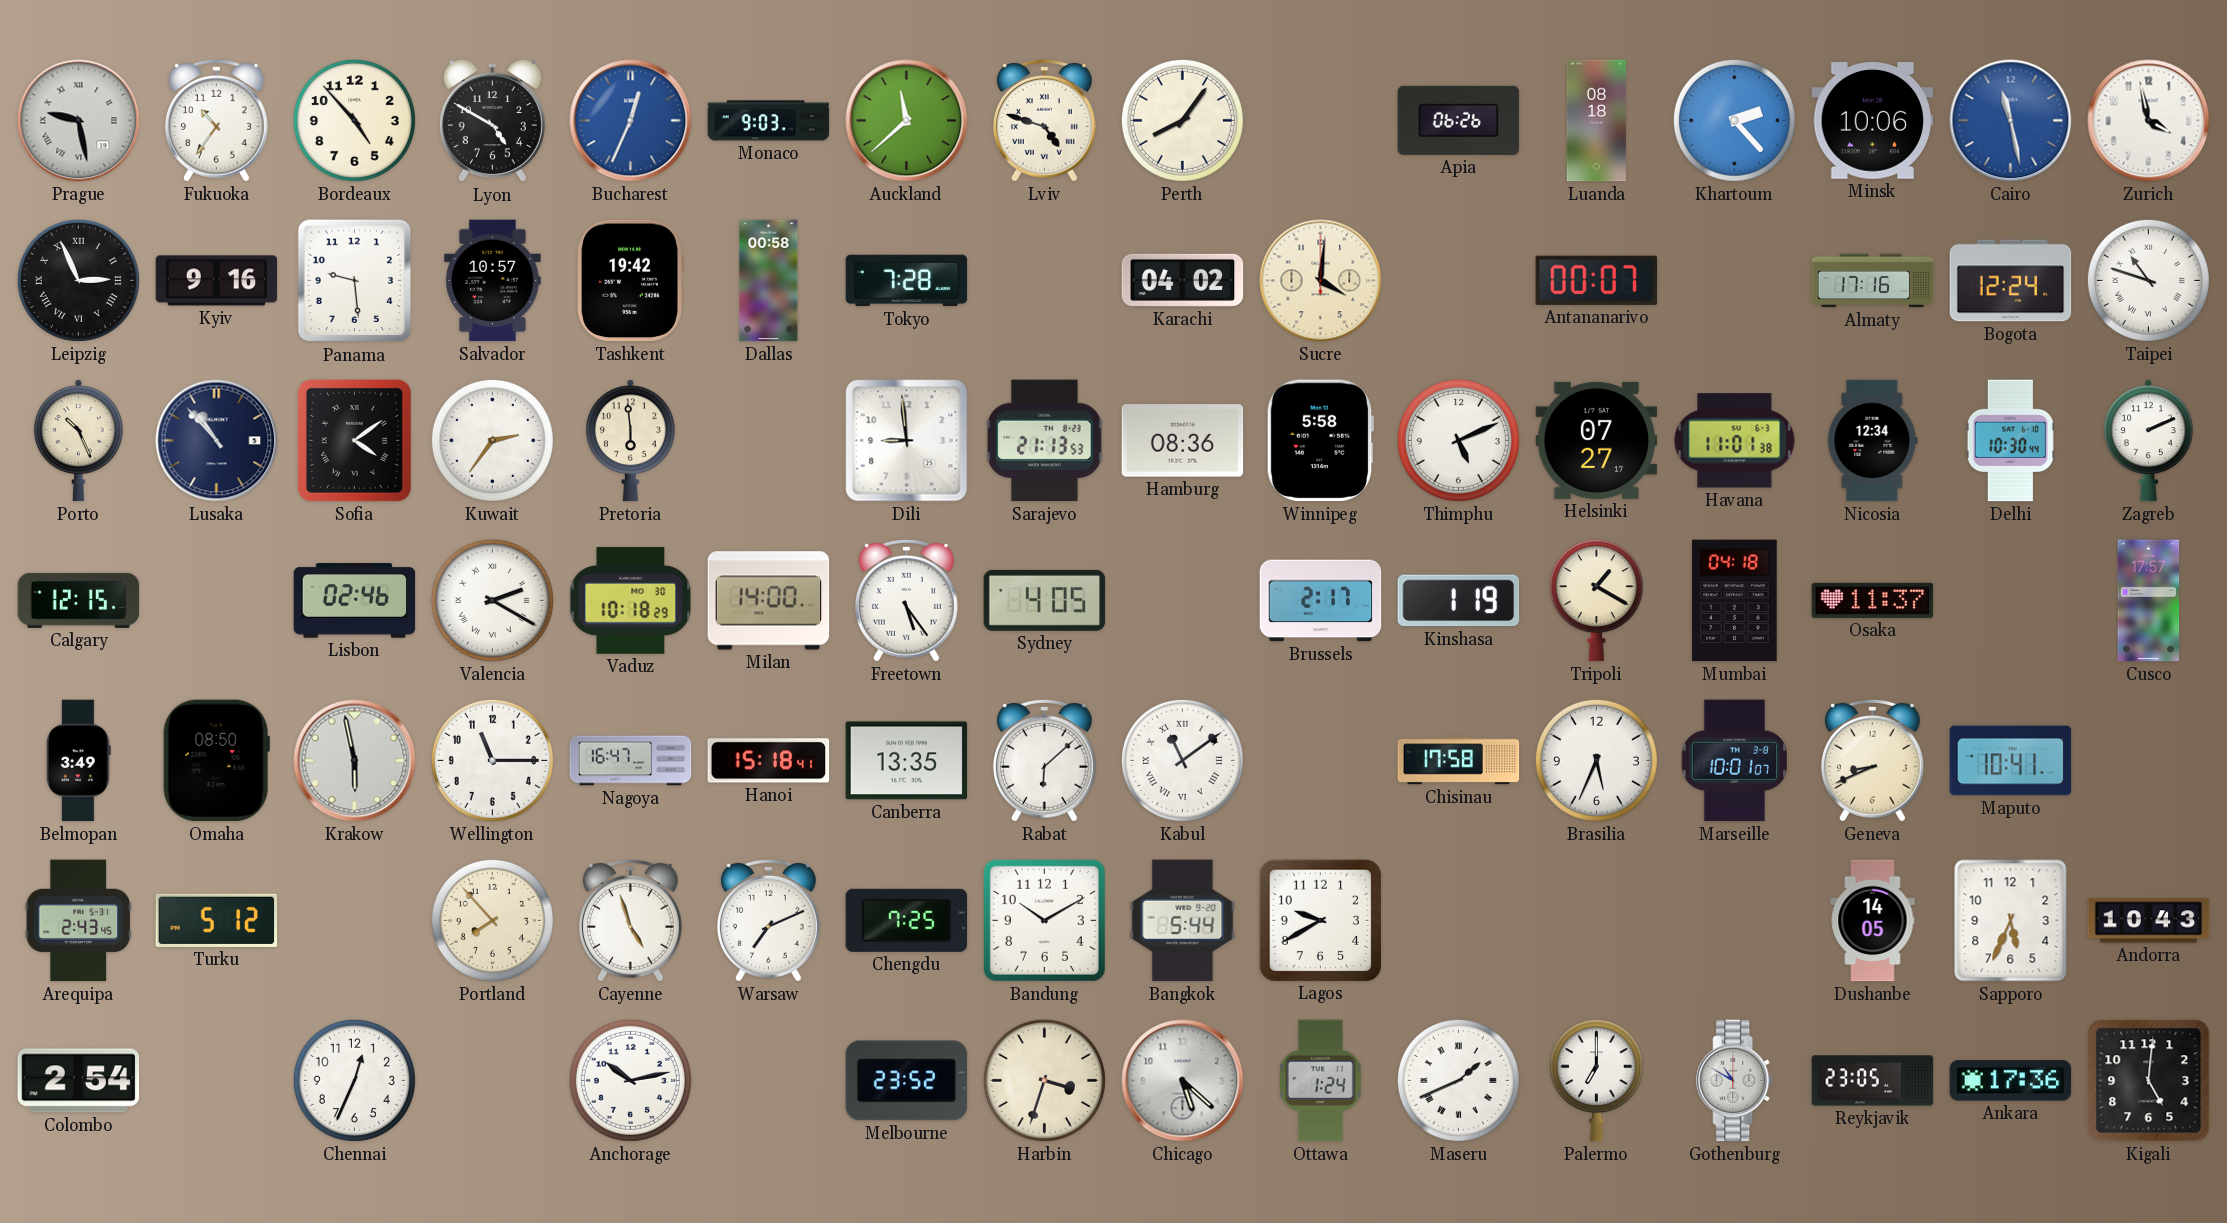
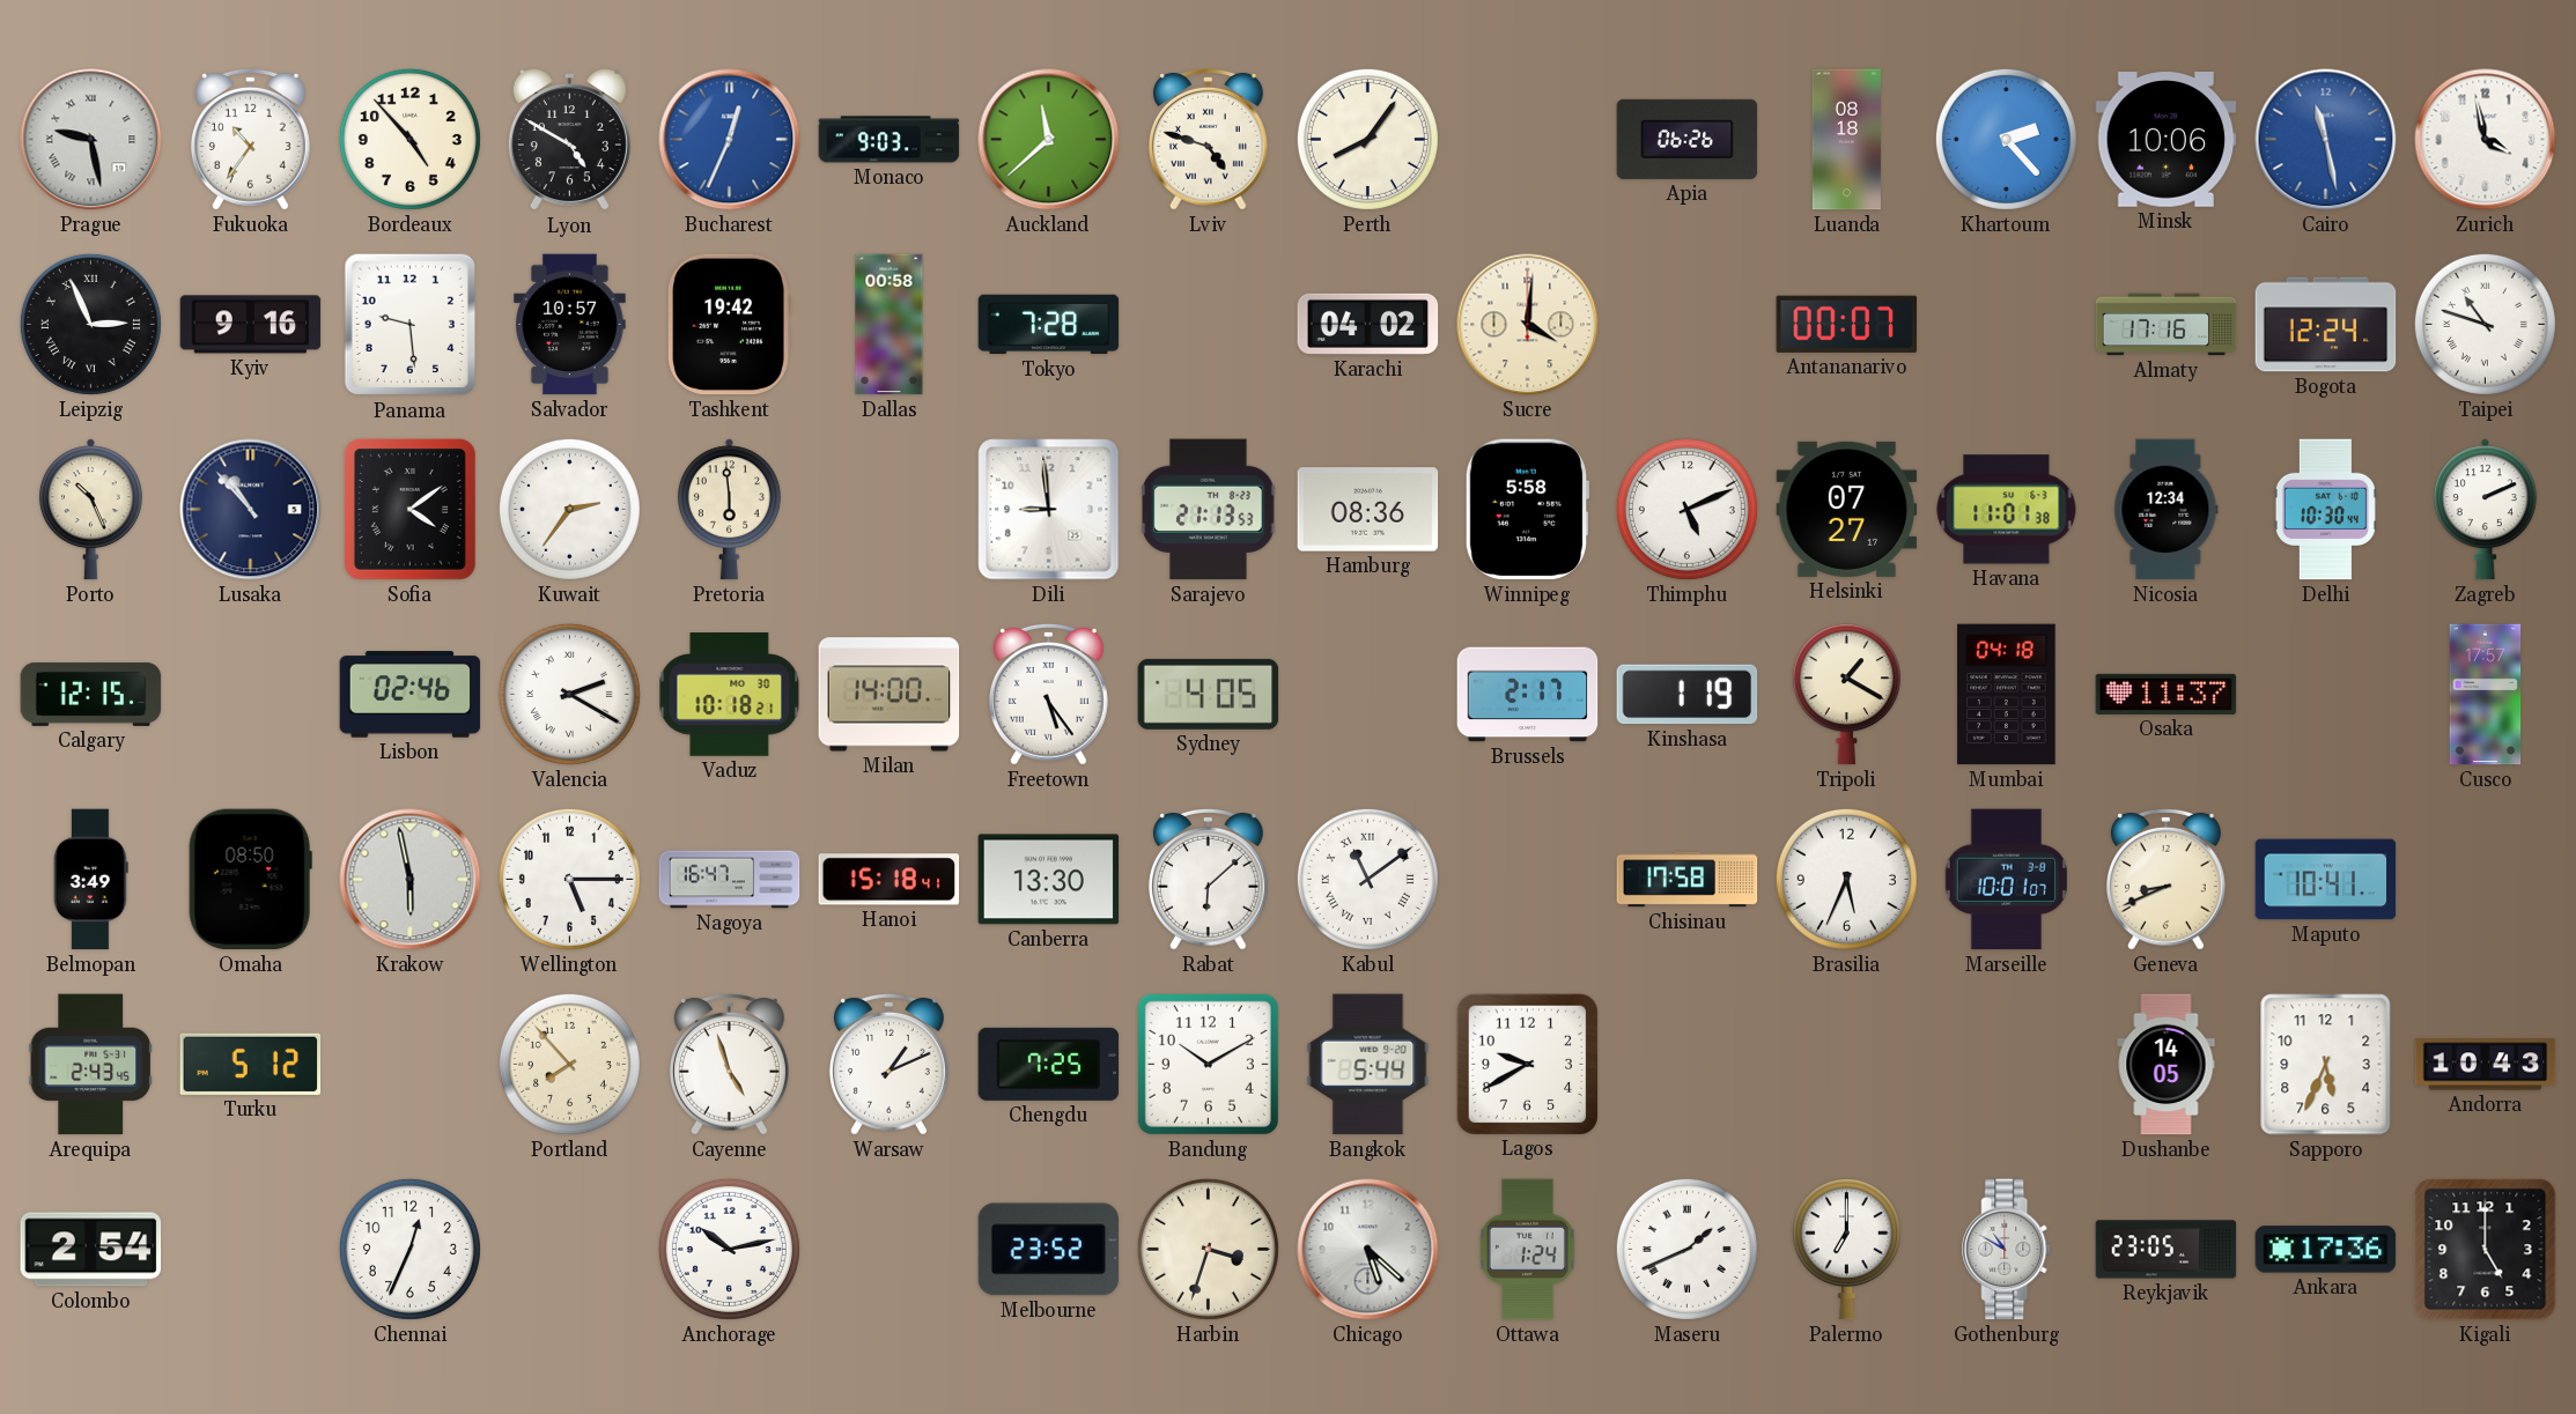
Vaduz: 10:18:29 -> 10:18:21
Wellington: 11:15 -> 5:15
Canberra: 13:35 -> 13:30
Warsaw: 7:11 -> 1:11
Kigali: 5:01 -> 5:00
